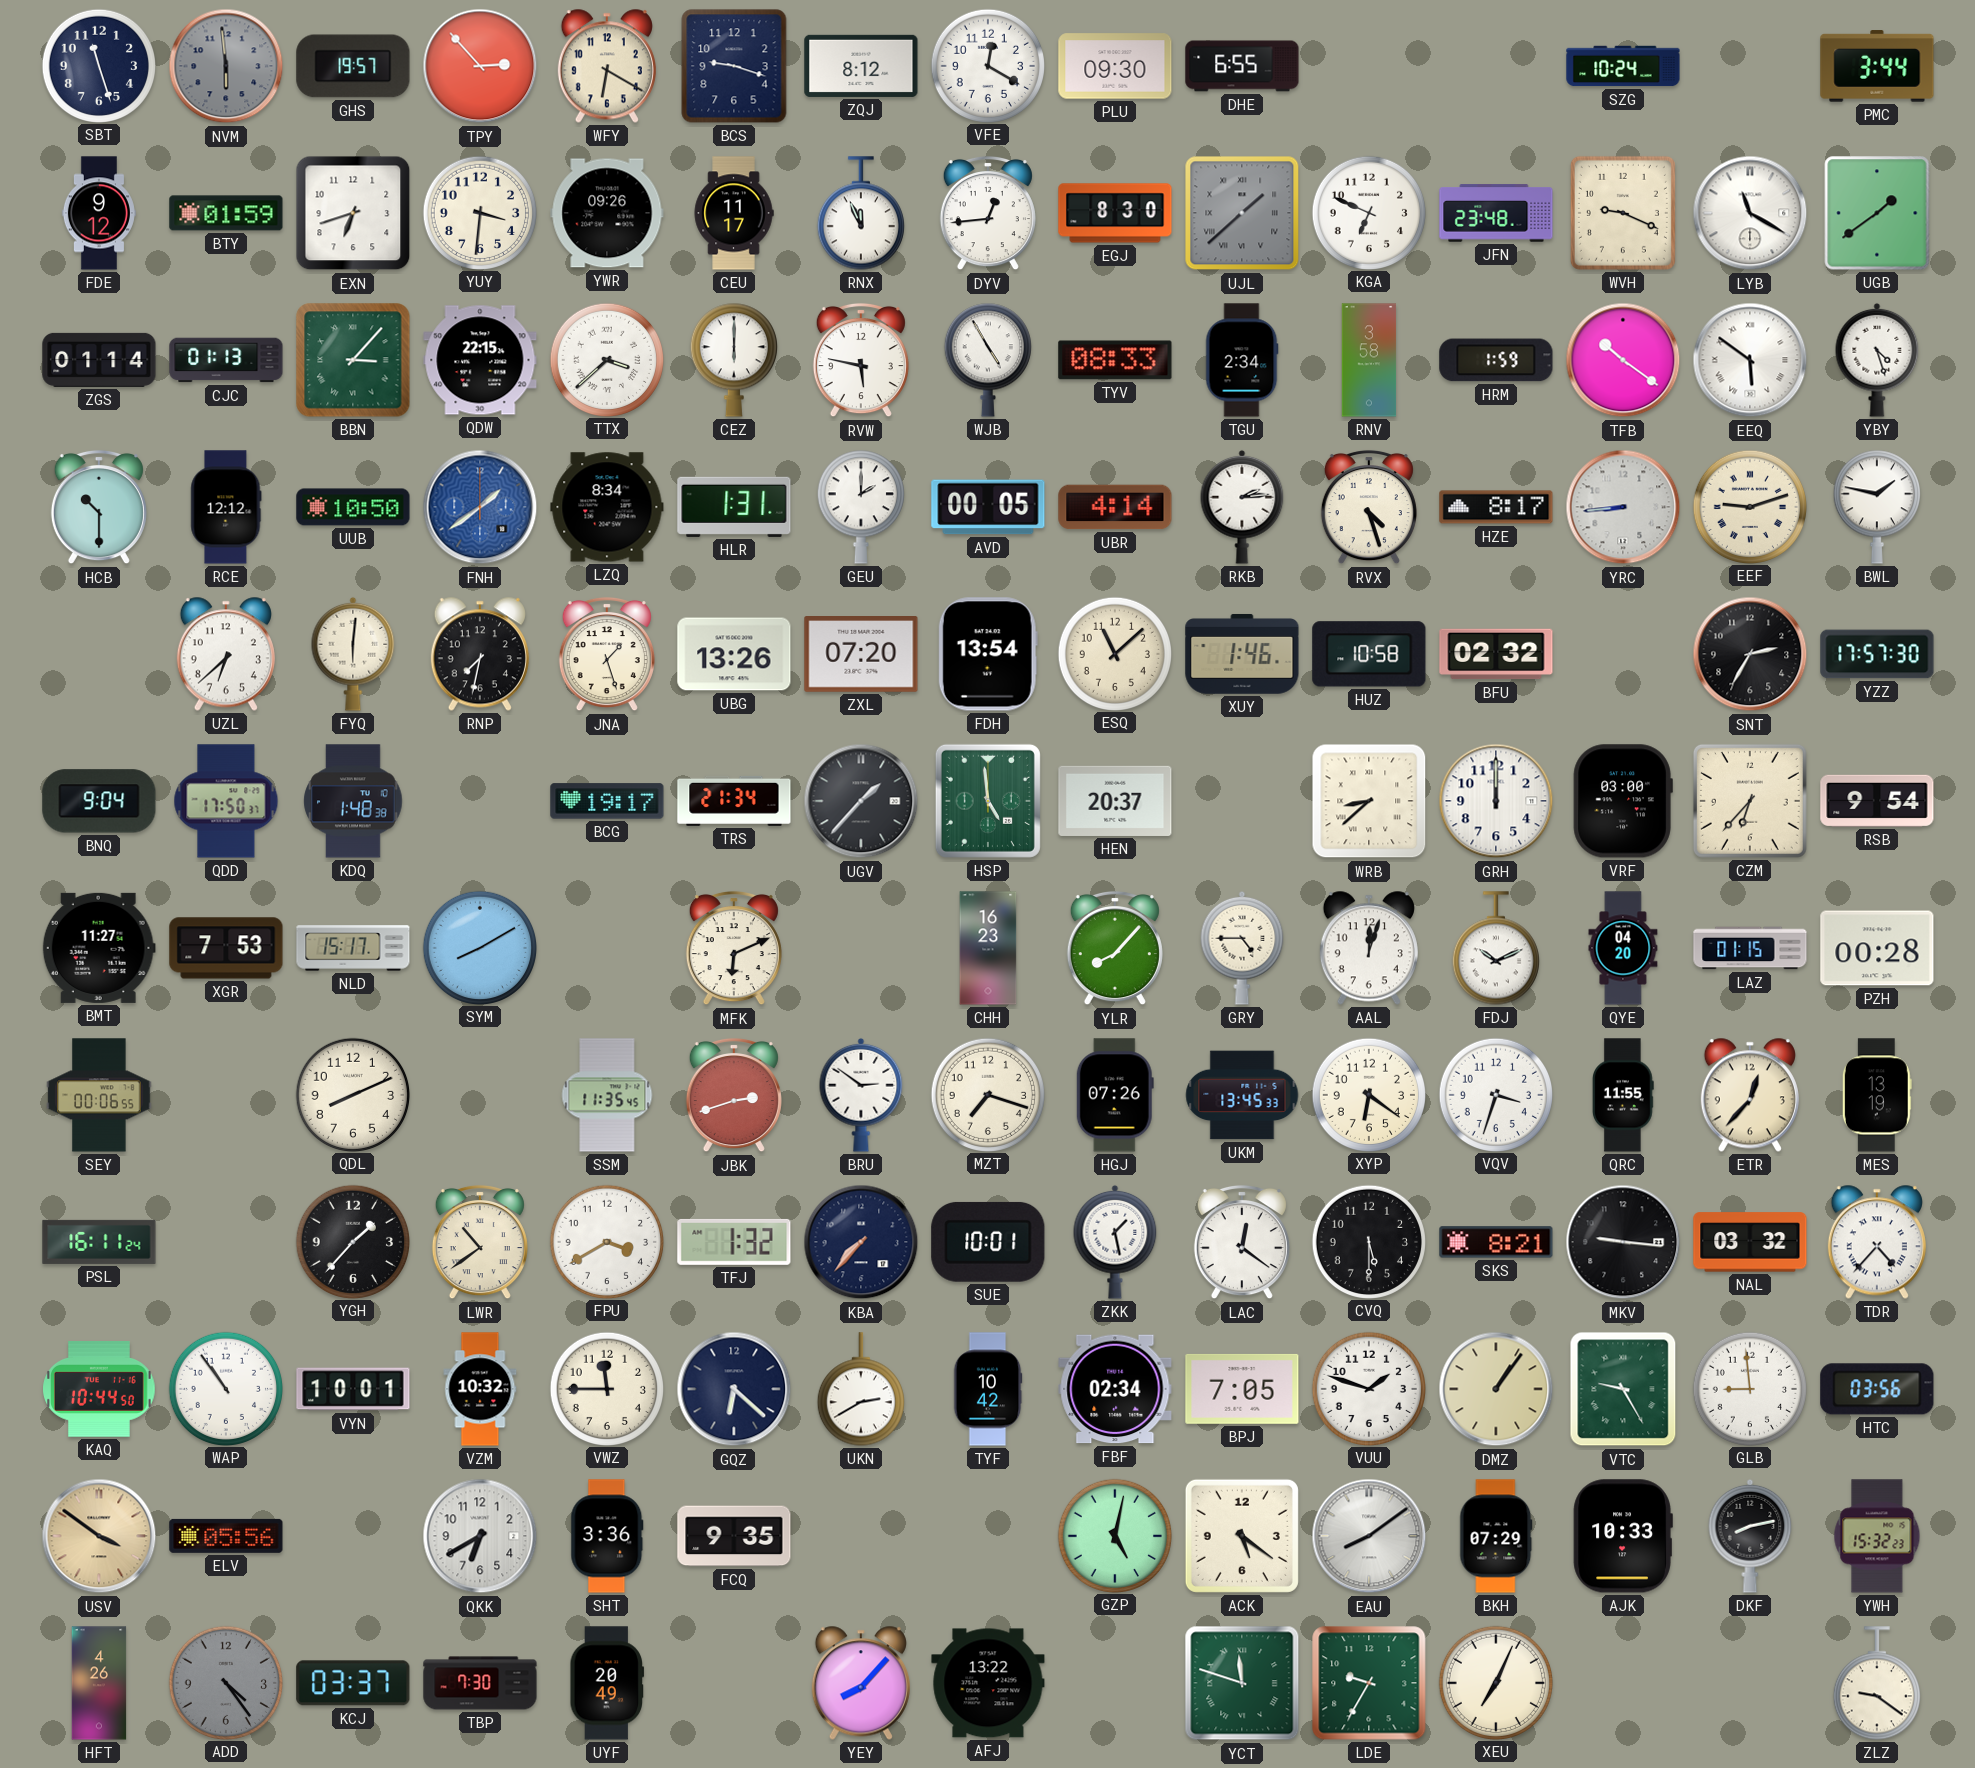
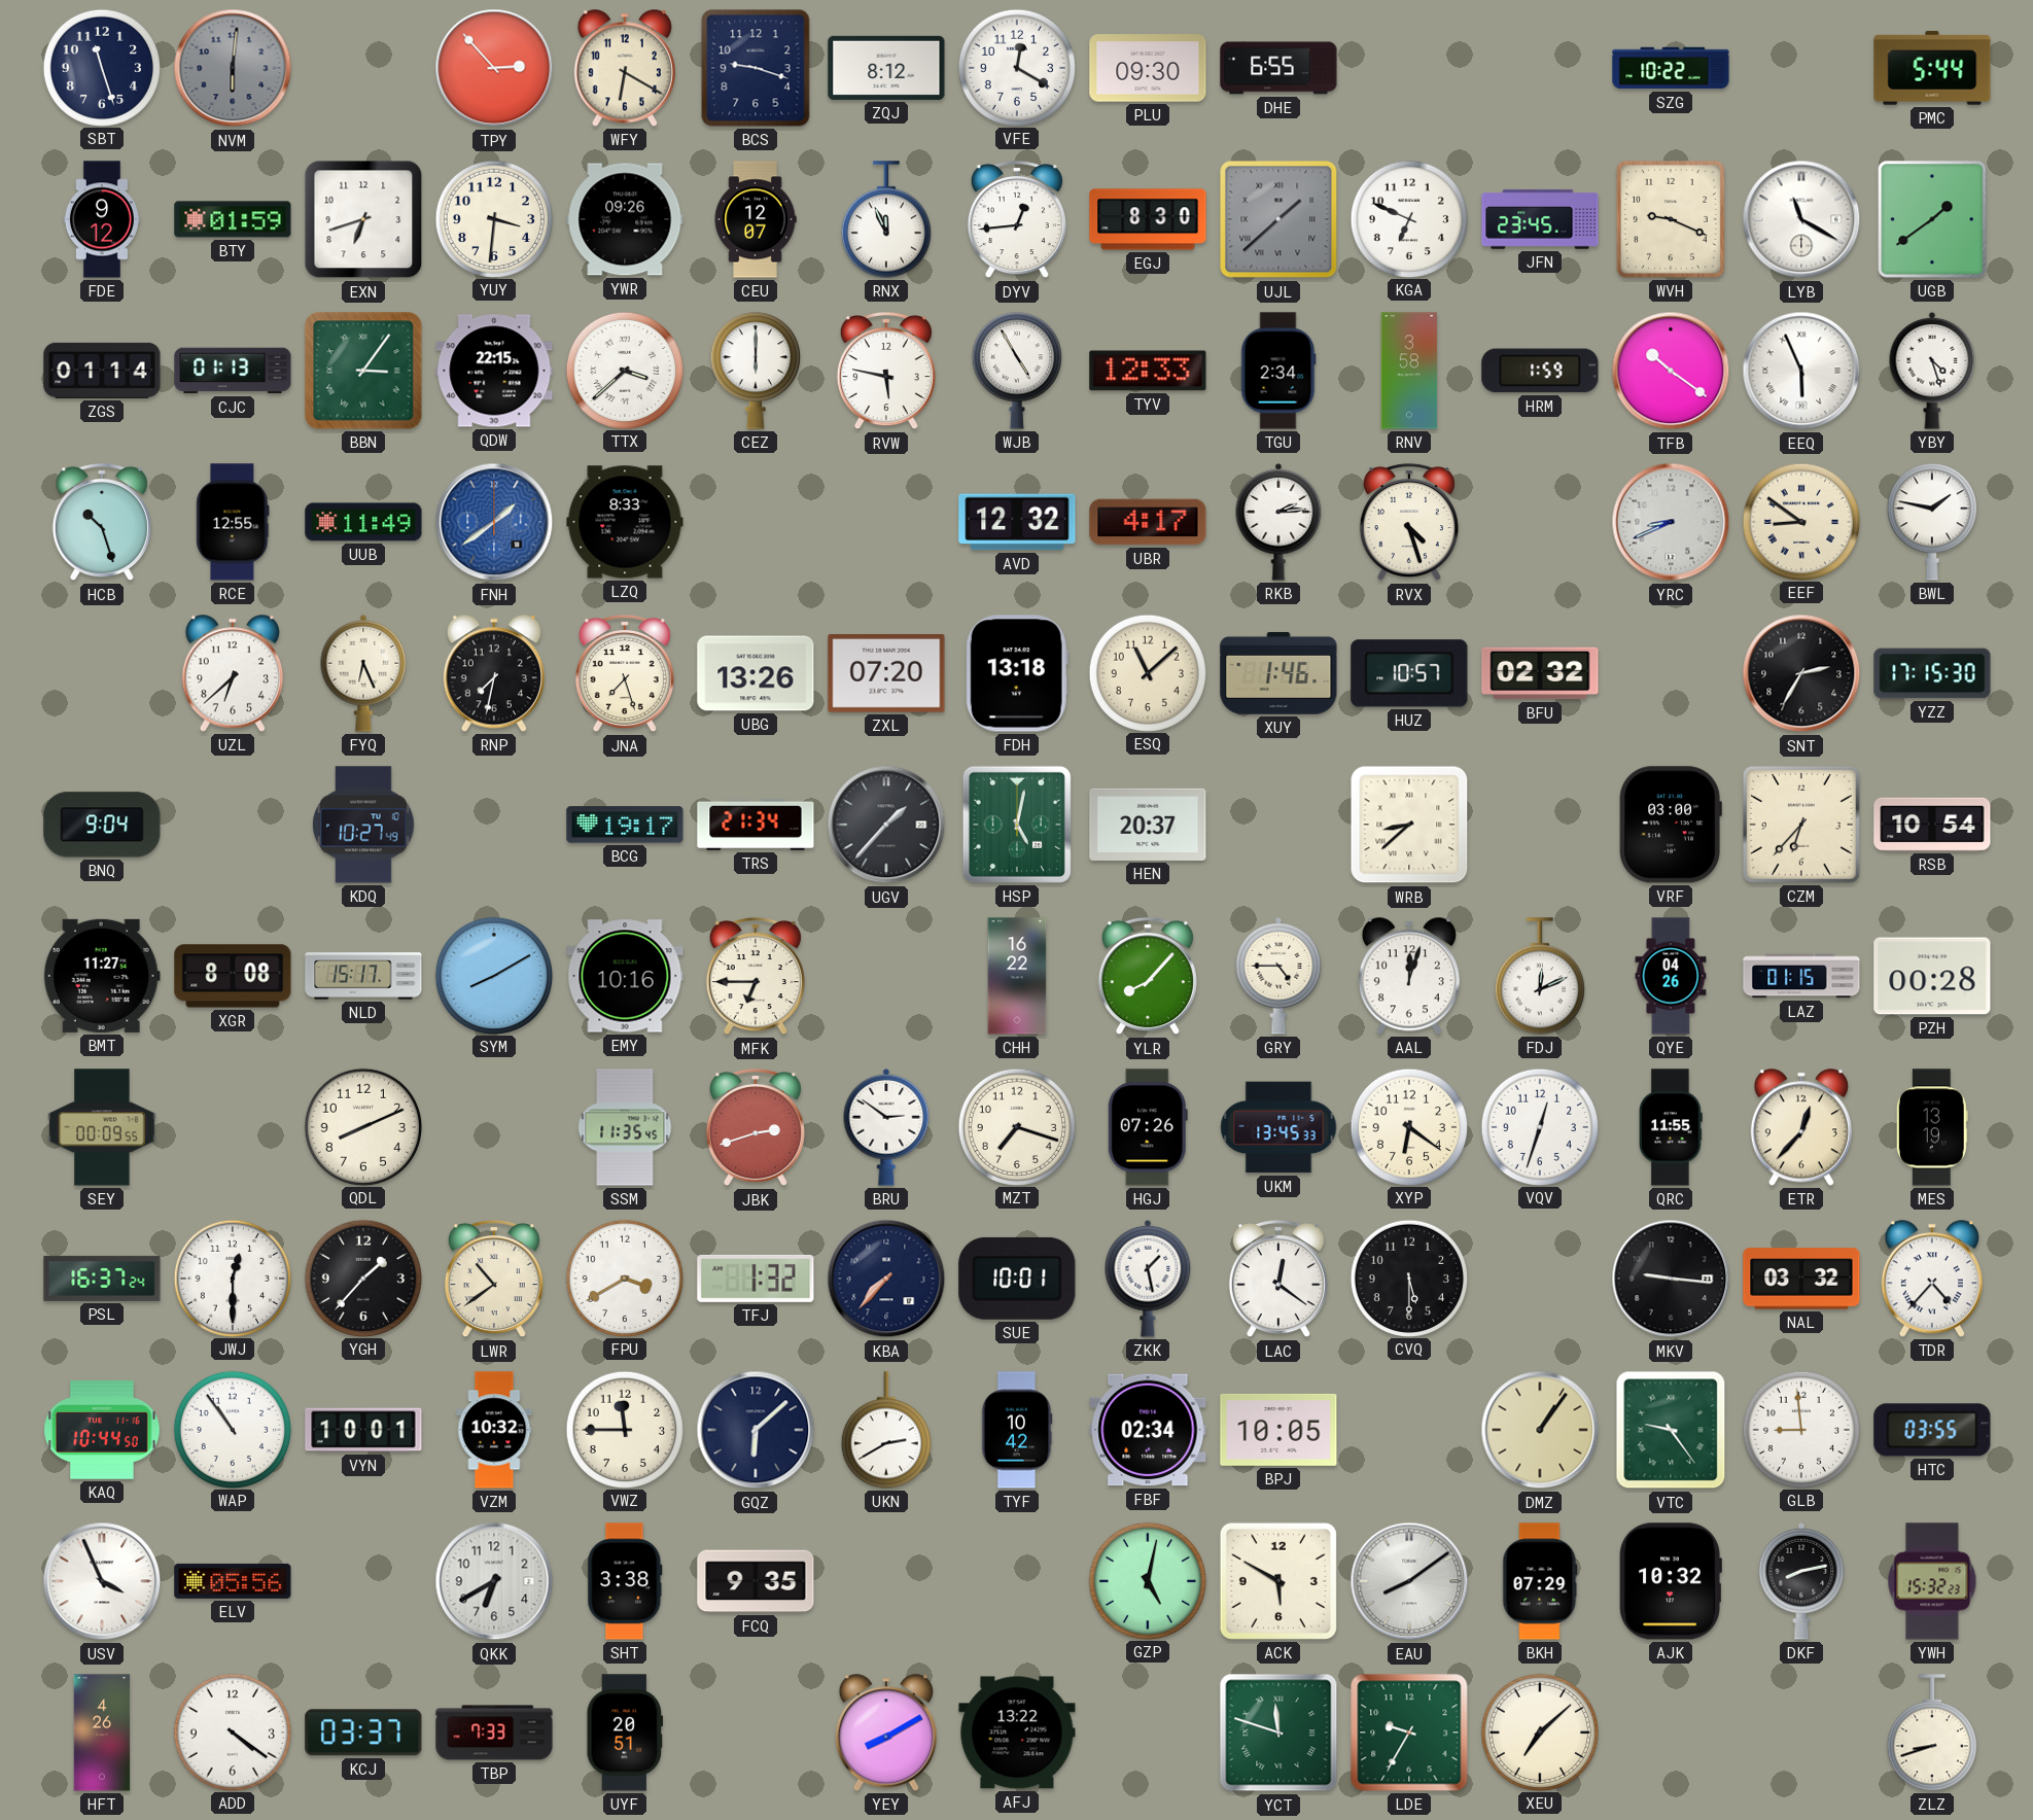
NVM: 5:59 -> 6:01
GHS: 19:57 -> none
SZG: 10:24 -> 10:22
PMC: 3:44 -> 5:44
CEU: 11:17 -> 12:07
JFN: 23:48 -> 23:45
BBN: 3:07 -> 3:06
TYV: 08:33 -> 12:33
EEQ: 5:51 -> 5:56
HCB: 10:30 -> 10:27
RCE: 12:12 -> 12:55
UUB: 10:50 -> 11:49
LZQ: 8:34 -> 8:33
HLR: 1:31 -> none
GEU: 2:00 -> none
AVD: 00:05 -> 12:32
UBR: 4:14 -> 4:17
HZE: 8:17 -> none
YRC: 8:44 -> 8:41
EEF: 9:12 -> 8:51
FYQ: 6:01 -> 6:26
JNA: 1:27 -> 7:27
FDH: 13:54 -> 13:18
HUZ: 10:58 -> 10:57
YZZ: 17:57 -> 17:15
QDD: 17:50 -> none
KDQ: 1:48 -> 10:27
HSP: 4:59 -> 5:02
GRH: 12:00 -> none
RSB: 9:54 -> 10:54
XGR: 7:53 -> 8:08
EMY: none -> 10:16
MFK: 6:11 -> 6:45
CHH: 16:23 -> 16:22
FDJ: 10:11 -> 12:11
QYE: 04:20 -> 04:26
SEY: 00:06 -> 00:09
VQV: 3:33 -> 12:33
PSL: 16:11 -> 16:37
JWJ: none -> 12:30
SKS: 8:21 -> none
GQZ: 6:22 -> 6:08
BPJ: 7:05 -> 10:05
VUU: 1:48 -> none
VTC: 9:25 -> 9:24
HTC: 03:56 -> 03:55
USV: 3:51 -> 3:56
USV dial: champagne -> white
SHT: 3:36 -> 3:38
ACK: 5:21 -> 5:50
AJK: 10:33 -> 10:32
ADD: 4:24 -> 4:21
ADD dial: grey -> white
TBP: 7:30 -> 7:33
UYF: 20:49 -> 20:51
YEY: 8:07 -> 8:10
XEU: 7:04 -> 7:08
ZLZ: 9:21 -> 8:42
